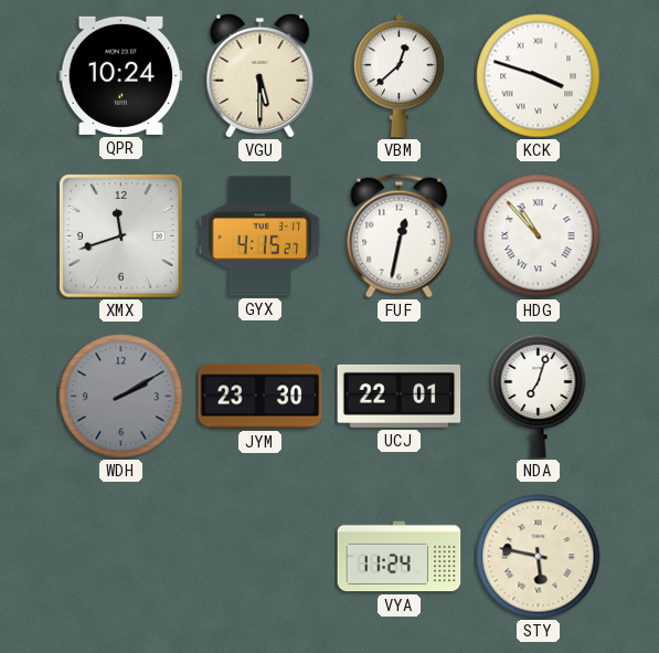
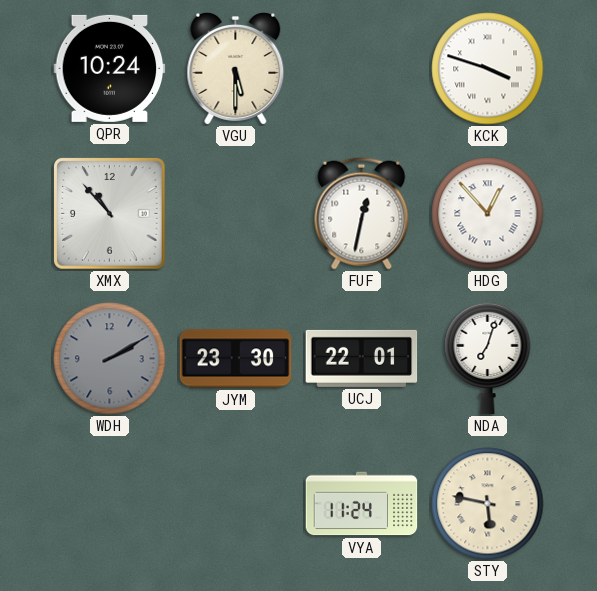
VBM: 12:38 -> none
XMX: 11:42 -> 10:53
GYX: 4:15 -> none
HDG: 10:53 -> 12:53
